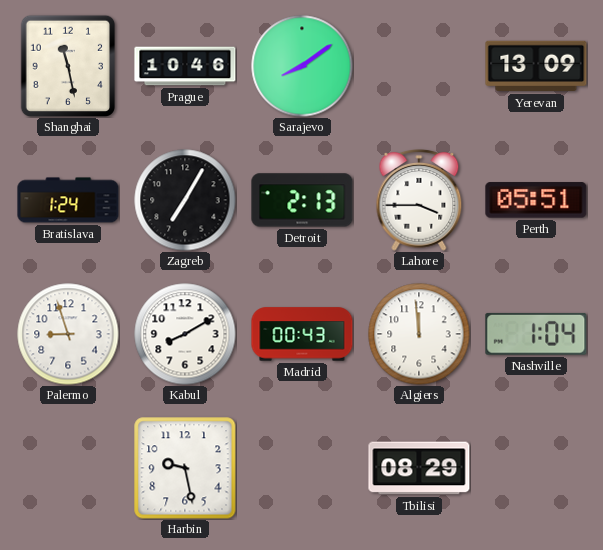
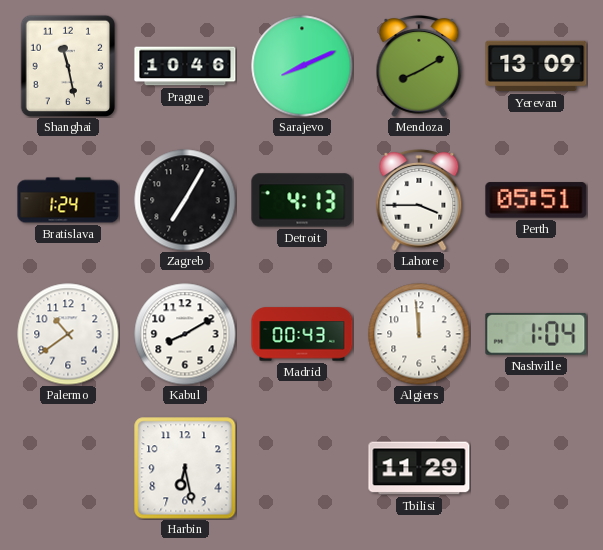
Sarajevo: 8:09 -> 8:11
Mendoza: none -> 8:10
Detroit: 2:13 -> 4:13
Palermo: 8:57 -> 10:39
Harbin: 9:28 -> 6:28
Tbilisi: 08:29 -> 11:29
